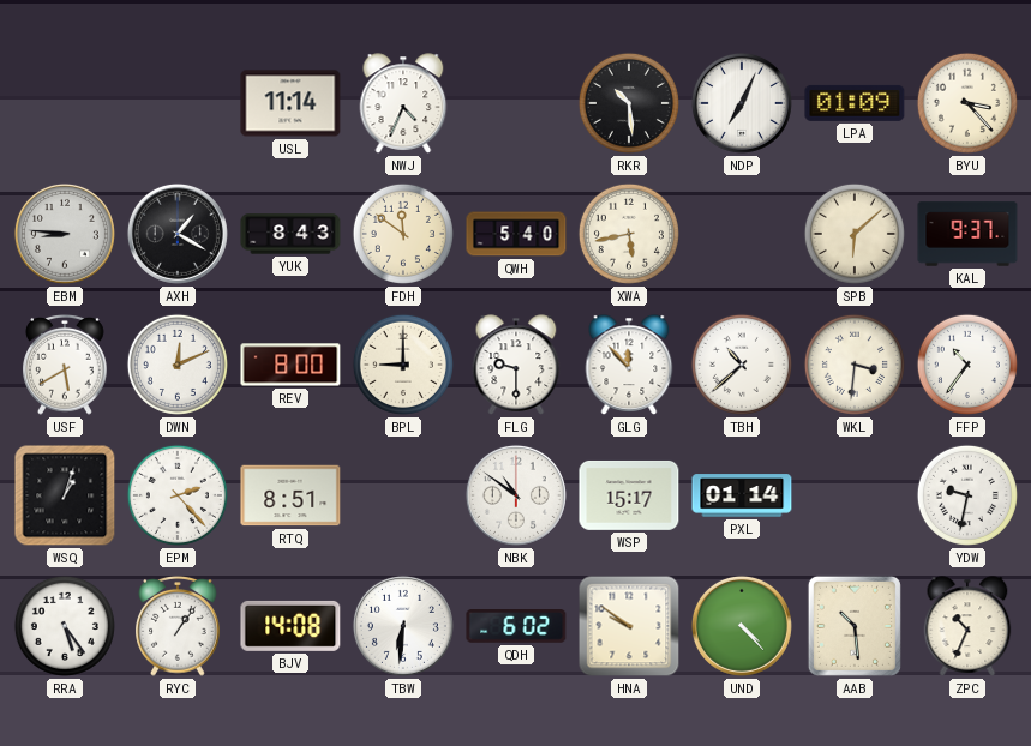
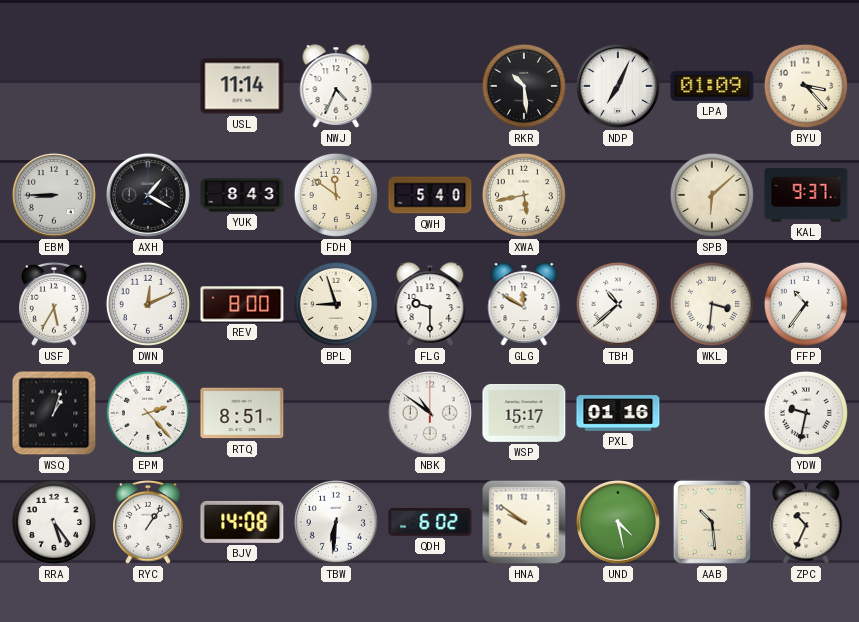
EBM: 8:46 -> 8:45
USF: 5:40 -> 5:35
BPL: 9:00 -> 8:57
GLG: 11:53 -> 11:50
PXL: 01:14 -> 01:16
UND: 4:23 -> 4:28
